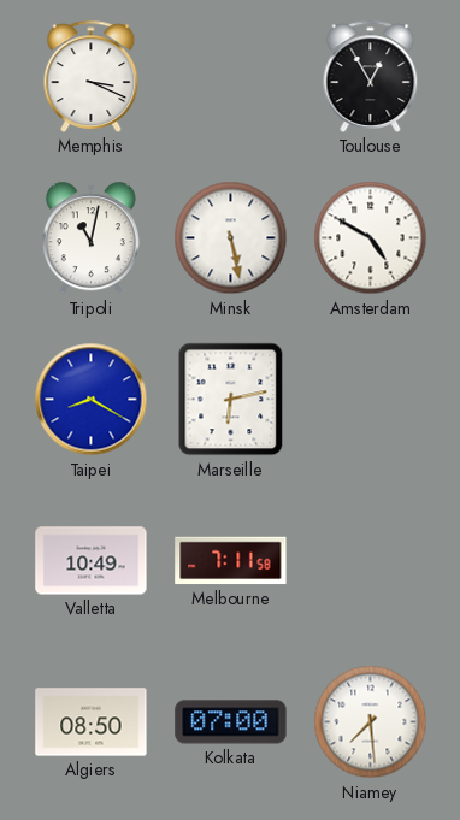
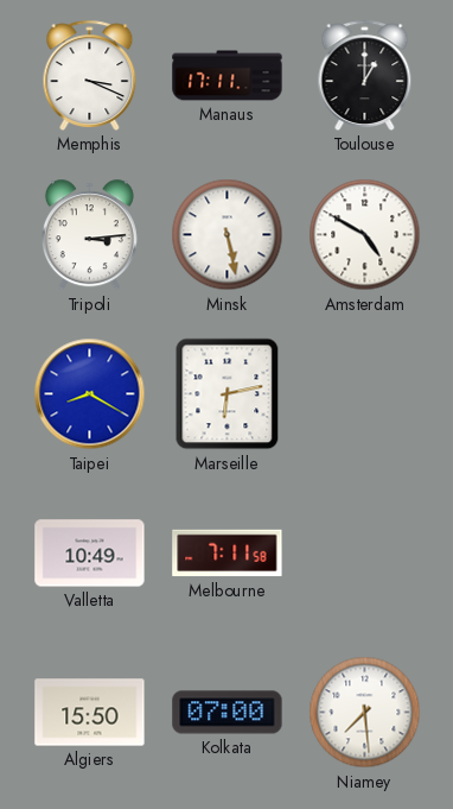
Manaus: none -> 17:11
Toulouse: 12:55 -> 1:00
Tripoli: 11:02 -> 3:14
Algiers: 08:50 -> 15:50
